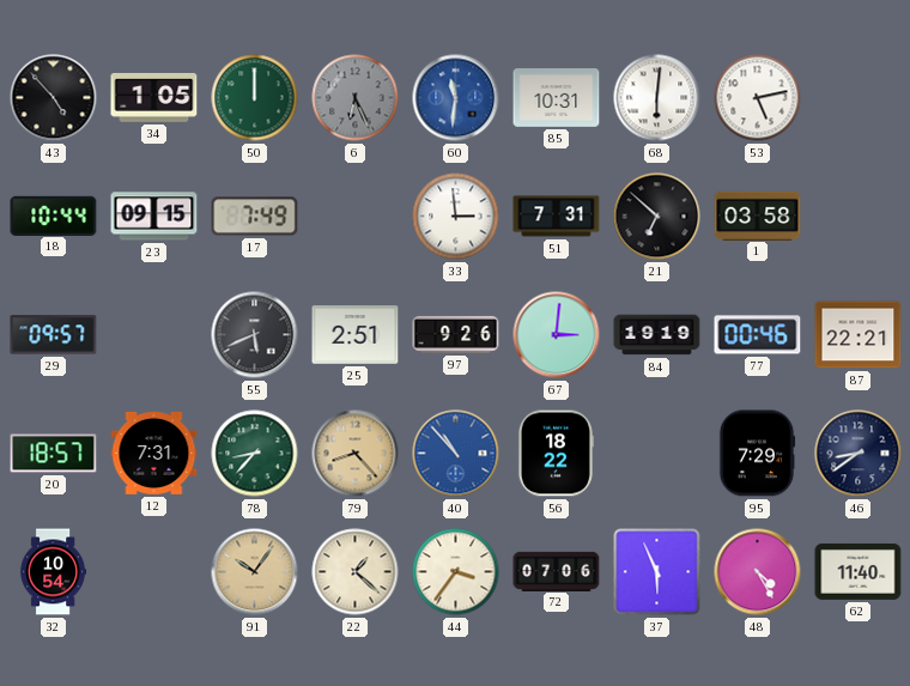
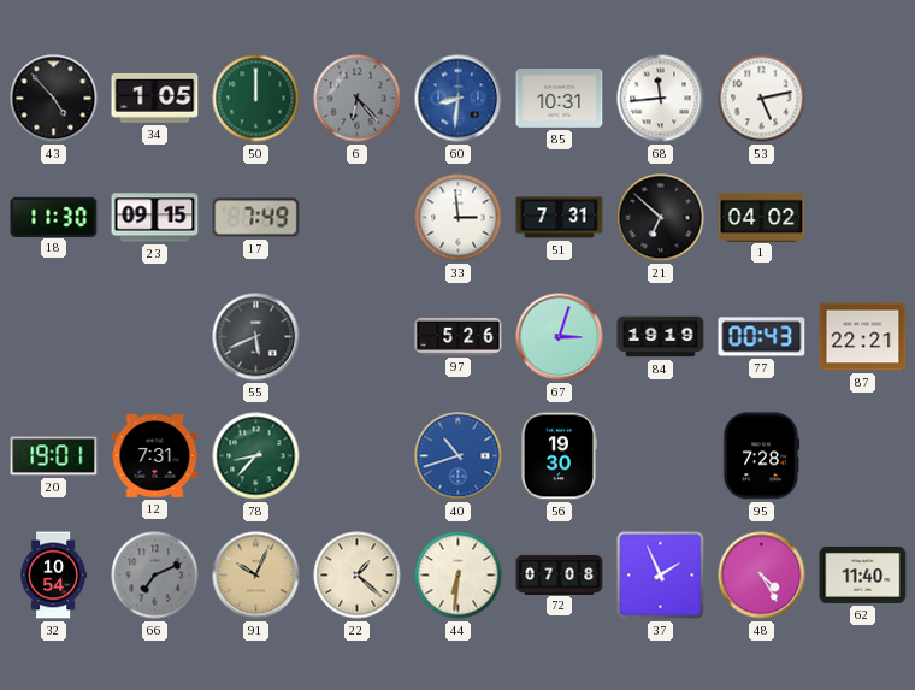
6: 6:26 -> 6:23
60: 11:31 -> 8:31
68: 6:01 -> 11:44
18: 10:44 -> 11:30
1: 03:58 -> 04:02
29: 09:57 -> none
25: 2:51 -> none
97: 9:26 -> 5:26
67: 3:01 -> 3:03
77: 00:46 -> 00:43
20: 18:57 -> 19:01
79: 8:23 -> none
40: 10:53 -> 10:42
56: 18:22 -> 19:30
95: 7:29 -> 7:28
46: 8:39 -> none
66: none -> 7:11
91: 10:06 -> 10:04
44: 3:36 -> 6:31
72: 07:06 -> 07:08
37: 5:56 -> 1:56
